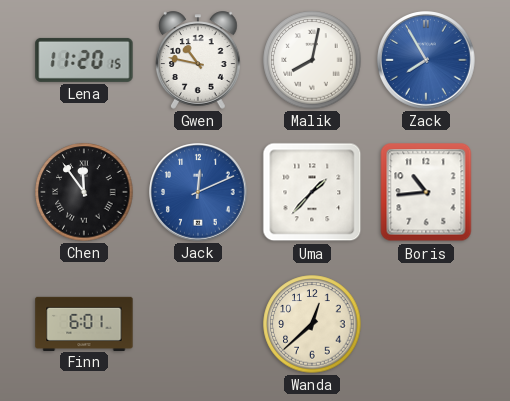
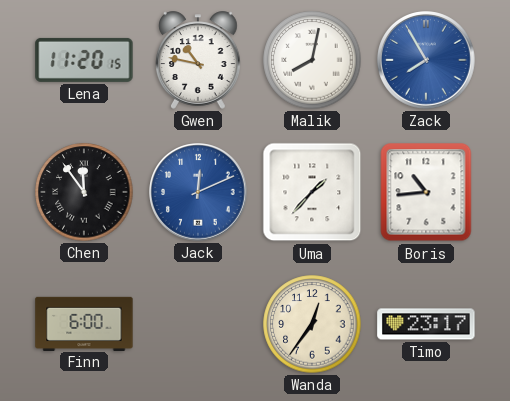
Finn: 6:01 -> 6:00
Wanda: 12:38 -> 12:36
Timo: none -> 23:17
